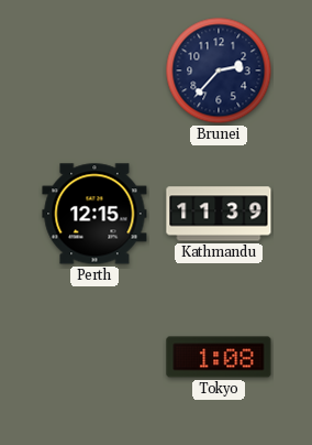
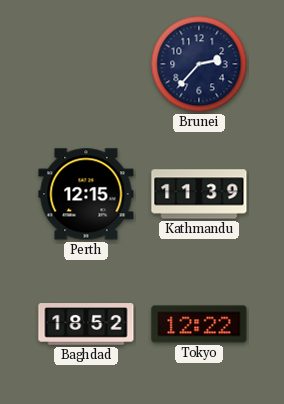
Baghdad: none -> 18:52
Tokyo: 1:08 -> 12:22
